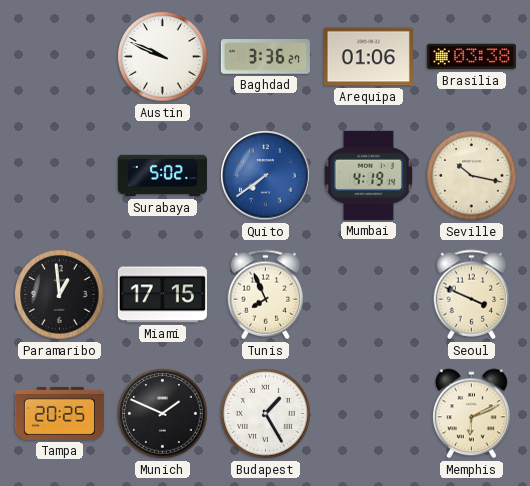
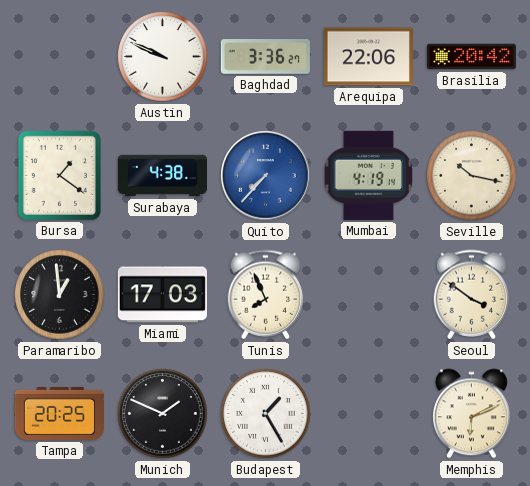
Arequipa: 01:06 -> 22:06
Brasilia: 03:38 -> 20:42
Bursa: none -> 1:21
Surabaya: 5:02 -> 4:38
Quito: 7:39 -> 7:37
Miami: 17:15 -> 17:03
Seoul: 3:49 -> 3:51
